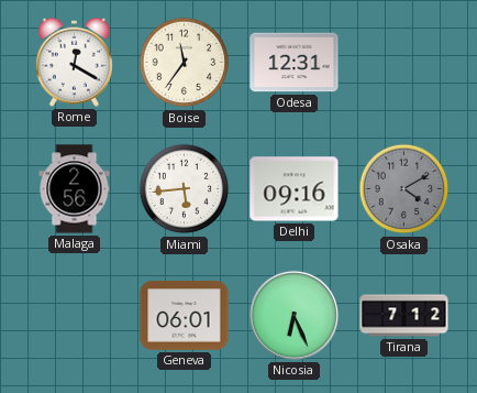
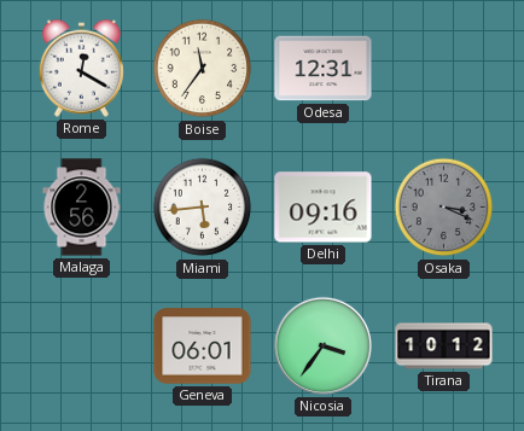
Osaka: 4:10 -> 3:19
Nicosia: 6:26 -> 3:36
Tirana: 7:12 -> 10:12
